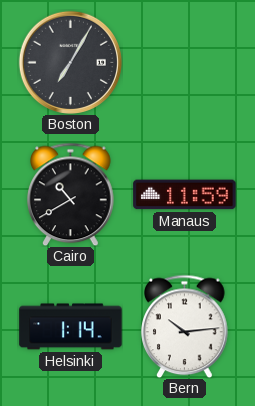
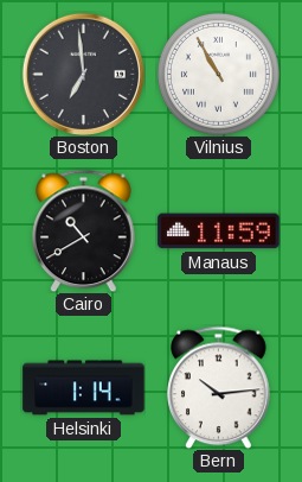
Boston: 7:05 -> 6:59
Vilnius: none -> 10:55
